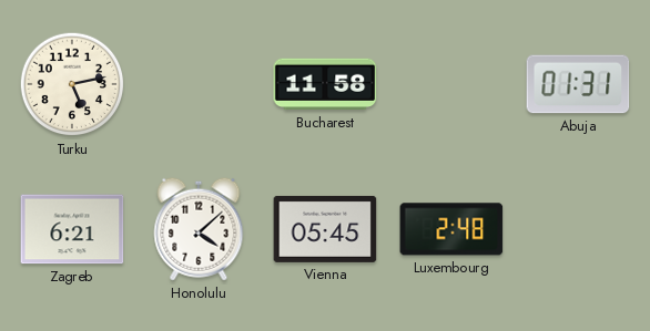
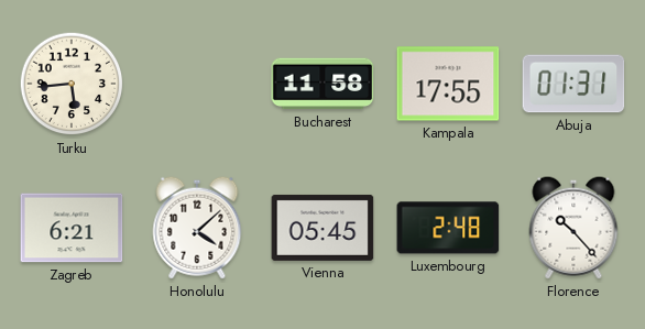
Turku: 5:13 -> 5:44
Kampala: none -> 17:55
Florence: none -> 10:23
